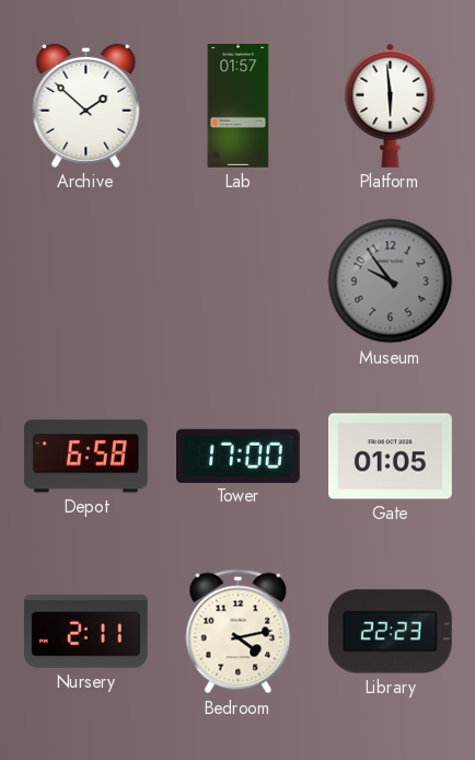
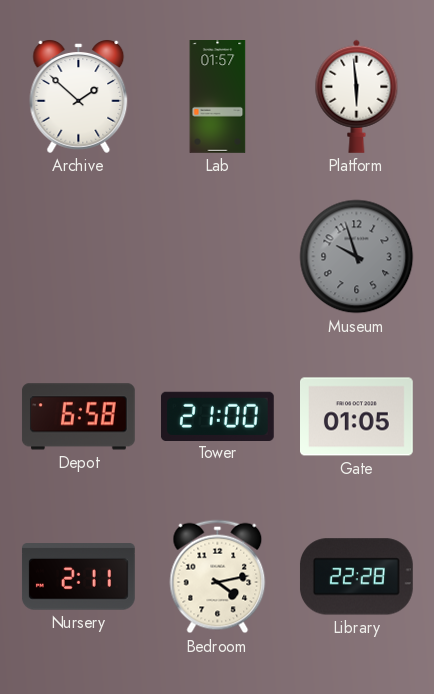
Museum: 9:54 -> 9:57
Tower: 17:00 -> 21:00
Library: 22:23 -> 22:28
